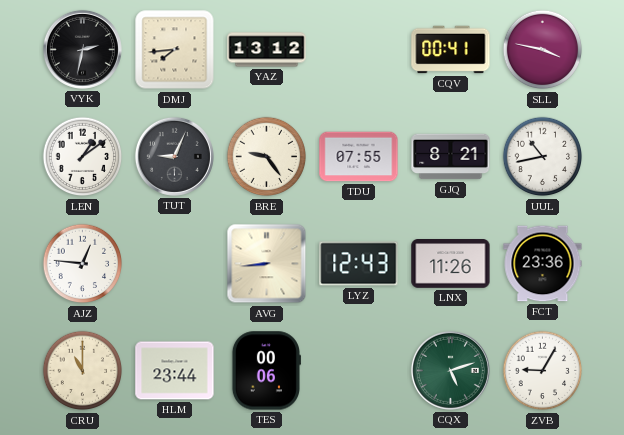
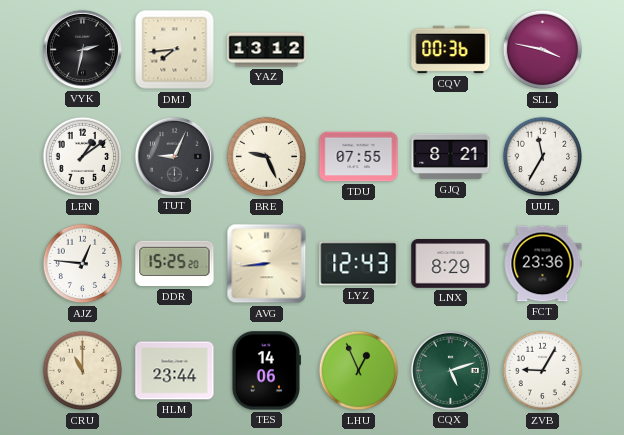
CQV: 00:41 -> 00:36
BRE: 9:24 -> 9:26
UUL: 10:43 -> 11:35
DDR: none -> 15:25
LNX: 11:26 -> 8:29
TES: 00:06 -> 14:06
LHU: none -> 12:56
